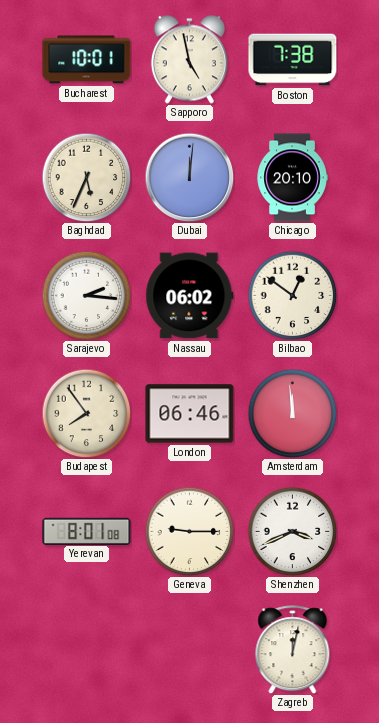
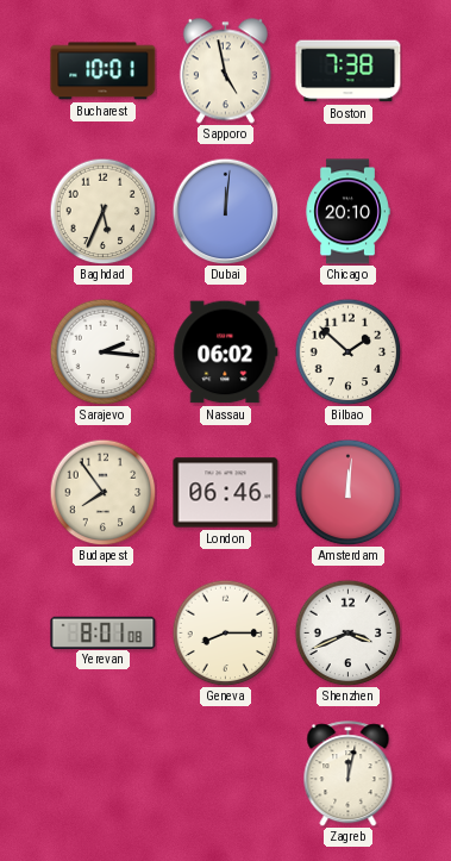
Bilbao: 12:51 -> 1:52
Amsterdam: 11:59 -> 12:01
Geneva: 9:15 -> 8:15
